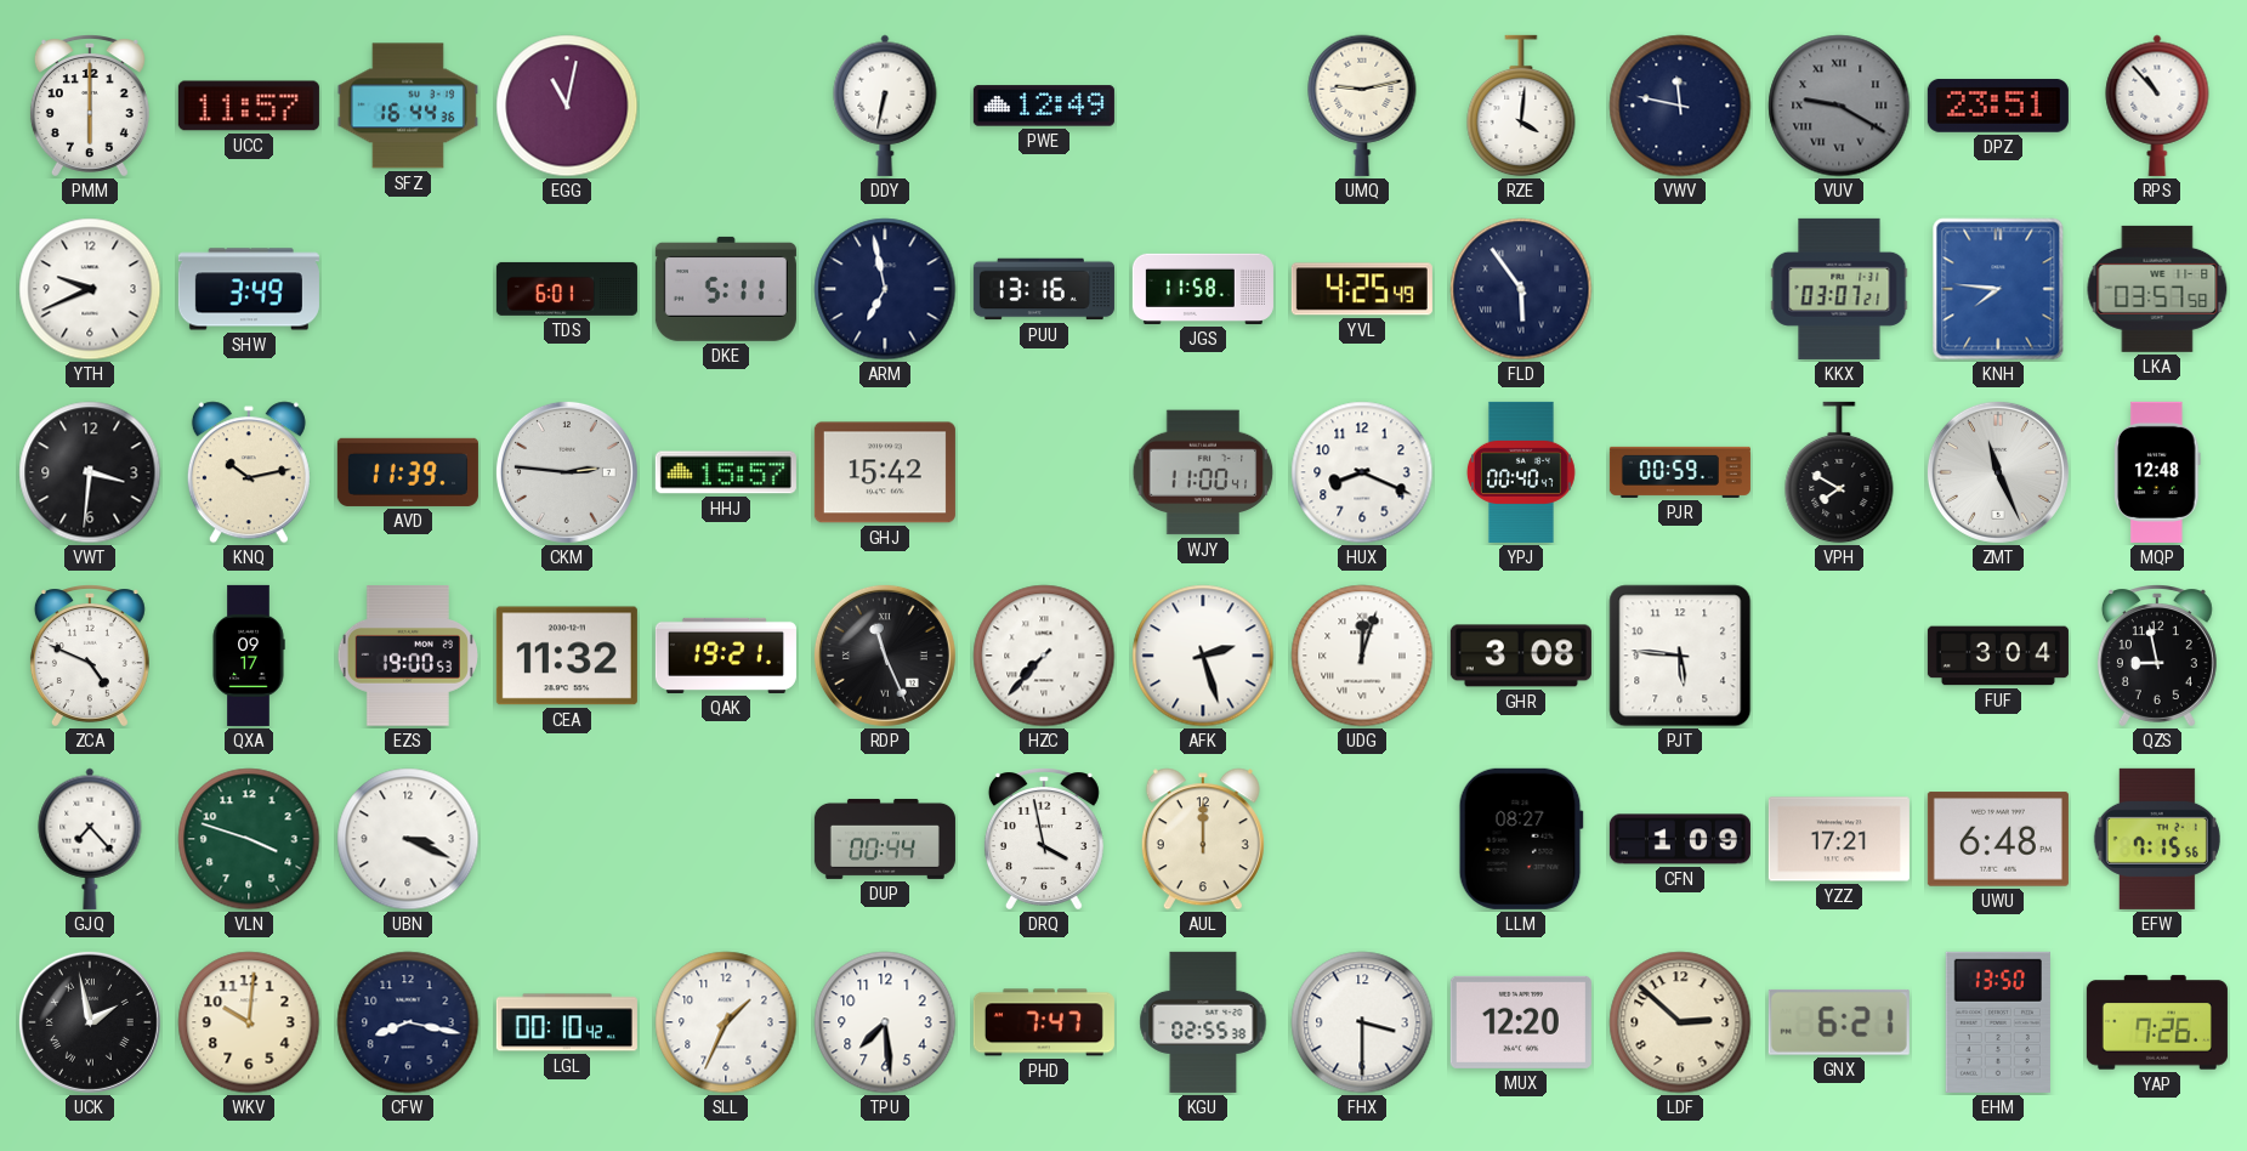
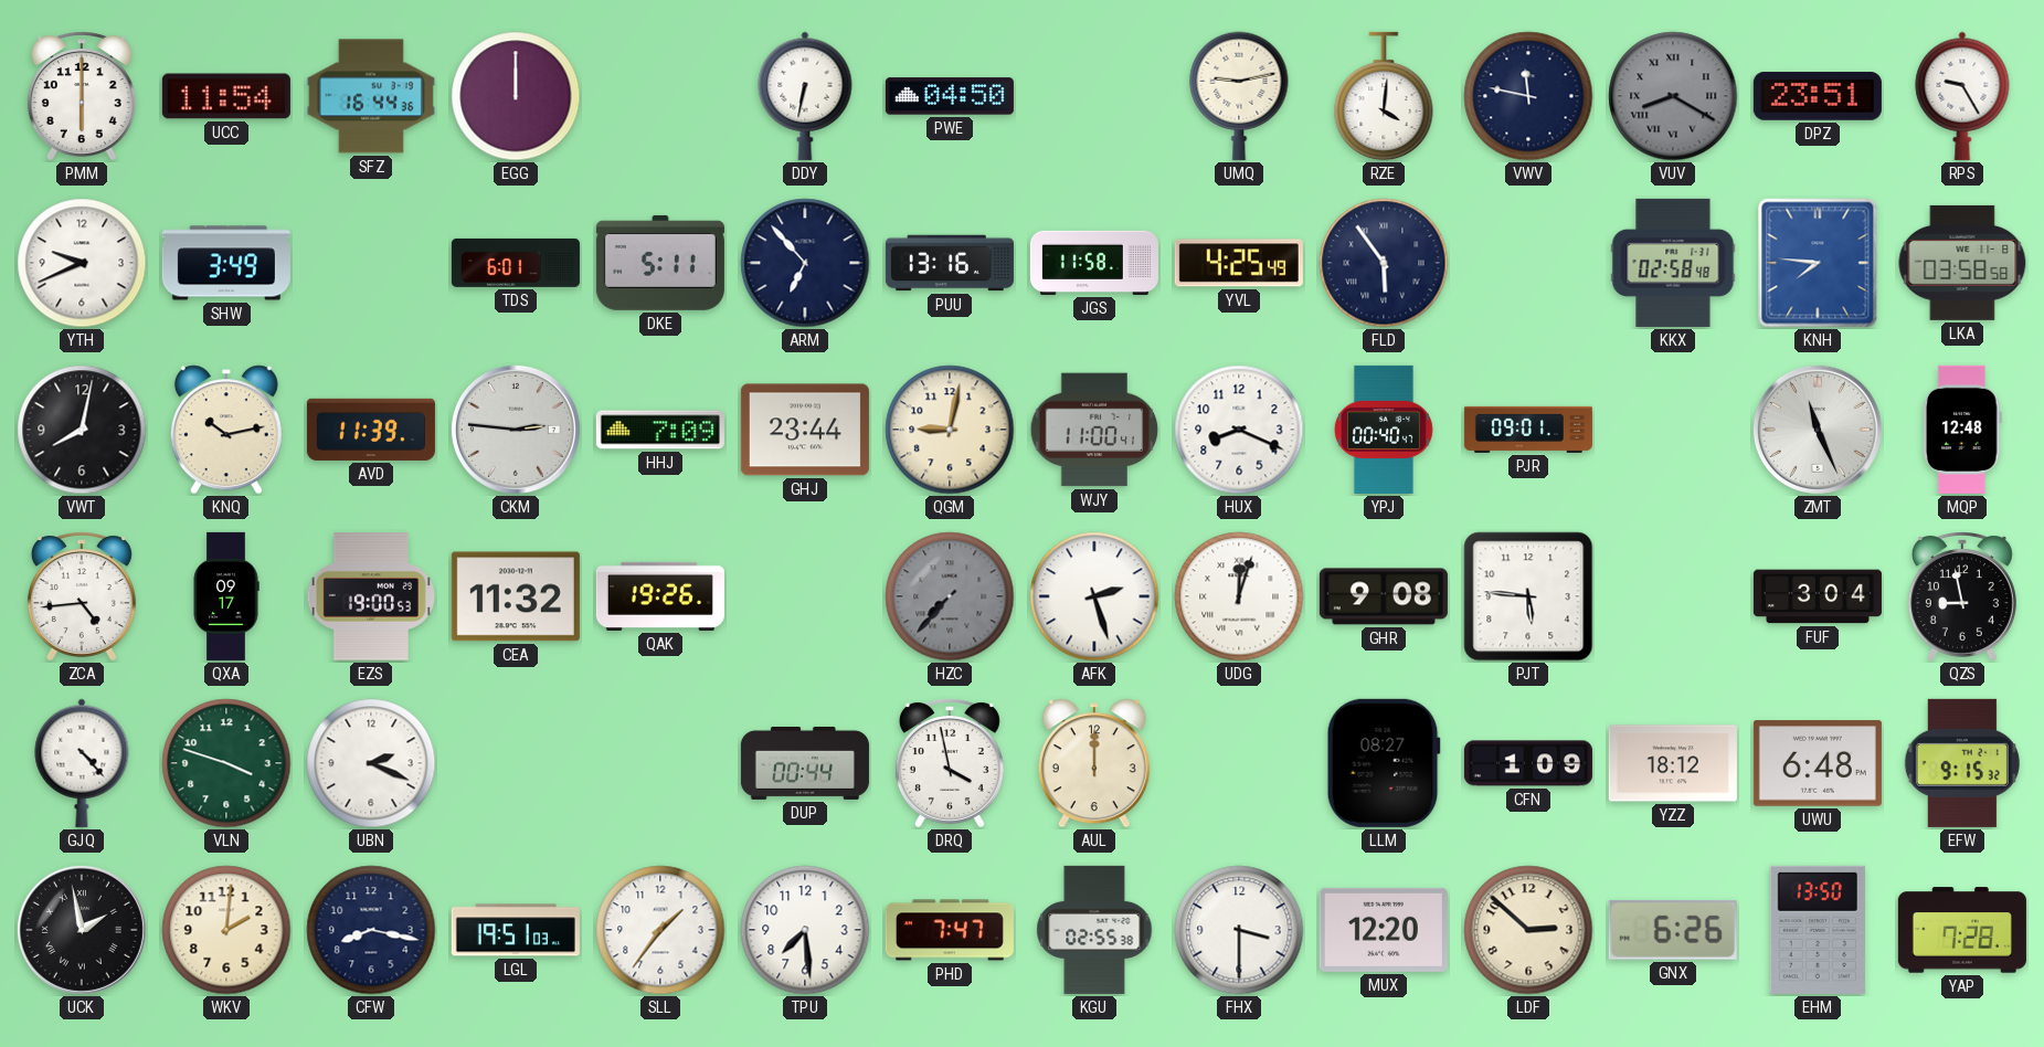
UCC: 11:57 -> 11:54
EGG: 11:02 -> 12:00
PWE: 12:49 -> 04:50
VUV: 9:20 -> 8:20
RPS: 10:53 -> 9:25
ARM: 6:58 -> 6:53
KKX: 03:07 -> 02:58
LKA: 03:57 -> 03:58
VWT: 3:31 -> 8:02
HHJ: 15:57 -> 7:09
GHJ: 15:42 -> 23:44
QGM: none -> 9:02
PJR: 00:59 -> 09:01
VPH: 7:50 -> none
ZCA: 4:49 -> 4:44
QAK: 19:21 -> 19:26
RDP: 11:26 -> none
HZC dial: white -> grey
GHR: 3:08 -> 9:08
GJQ: 7:23 -> 4:23
UBN: 3:19 -> 2:19
YZZ: 17:21 -> 18:12
EFW: 7:15 -> 9:15
WKV: 10:01 -> 2:01
LGL: 00:10 -> 19:51
SLL: 1:34 -> 1:36
GNX: 6:21 -> 6:26
YAP: 7:26 -> 7:28
